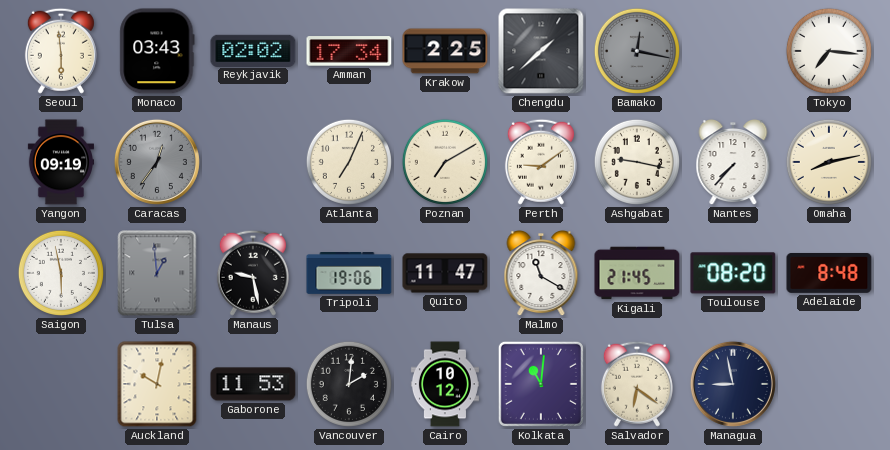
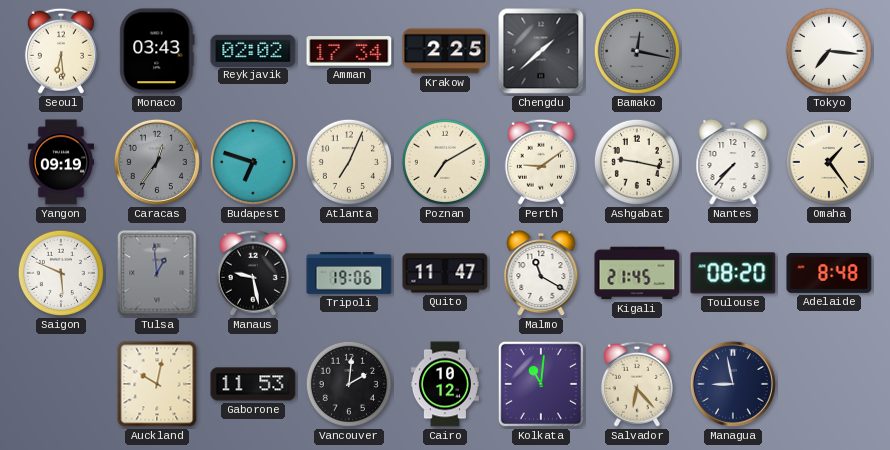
Seoul: 5:59 -> 6:29
Budapest: none -> 6:48
Omaha: 8:13 -> 1:24
Saigon: 5:58 -> 5:49
Salvador: 6:21 -> 6:23
